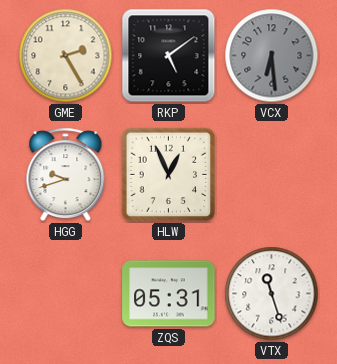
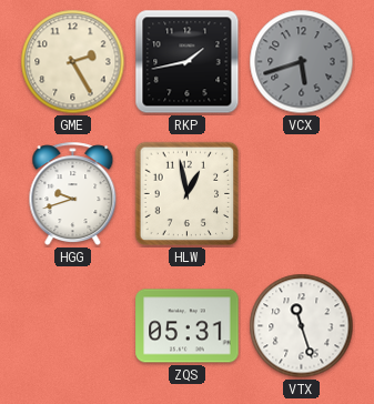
RKP: 5:09 -> 1:43
VCX: 6:29 -> 5:42
HLW: 12:56 -> 12:58
